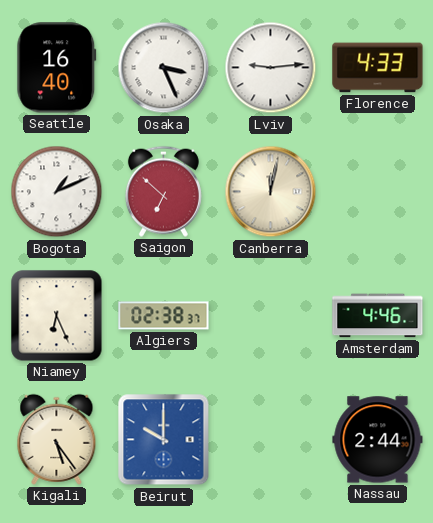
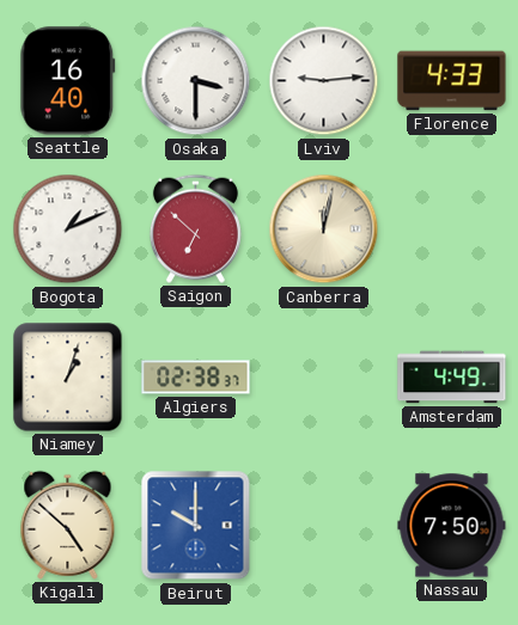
Osaka: 3:26 -> 3:30
Niamey: 6:26 -> 1:03
Amsterdam: 4:46 -> 4:49
Kigali: 5:24 -> 4:52
Nassau: 2:44 -> 7:50
